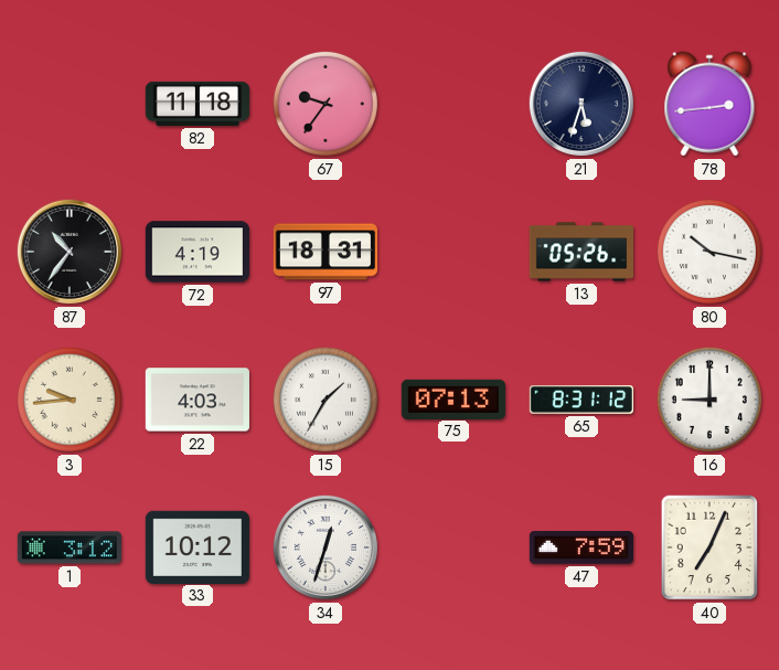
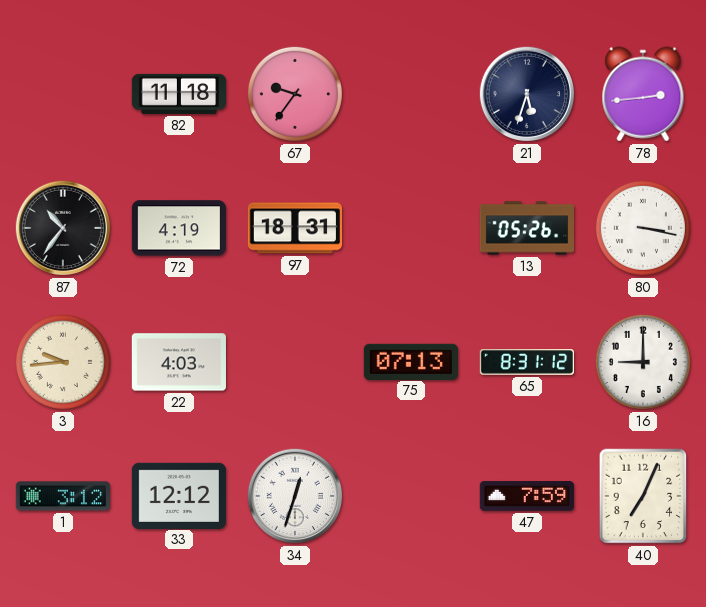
80: 10:17 -> 3:17
15: 1:35 -> none
33: 10:12 -> 12:12
